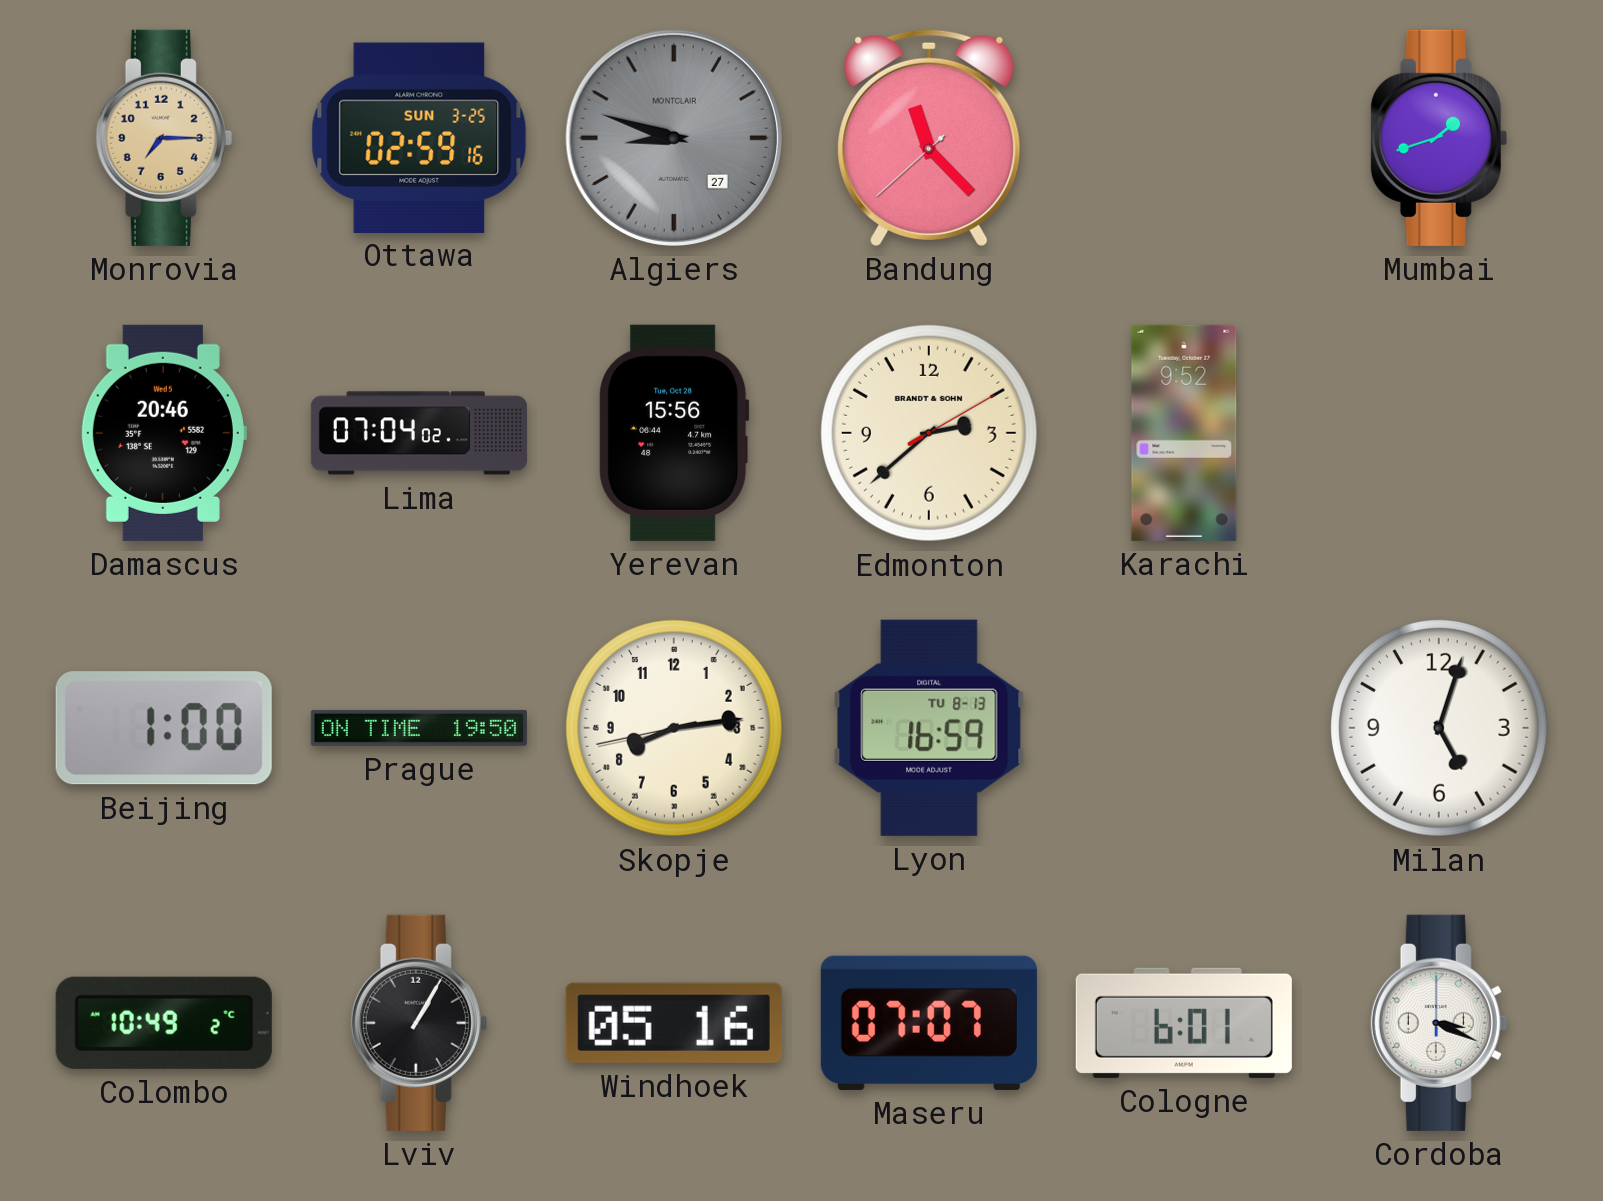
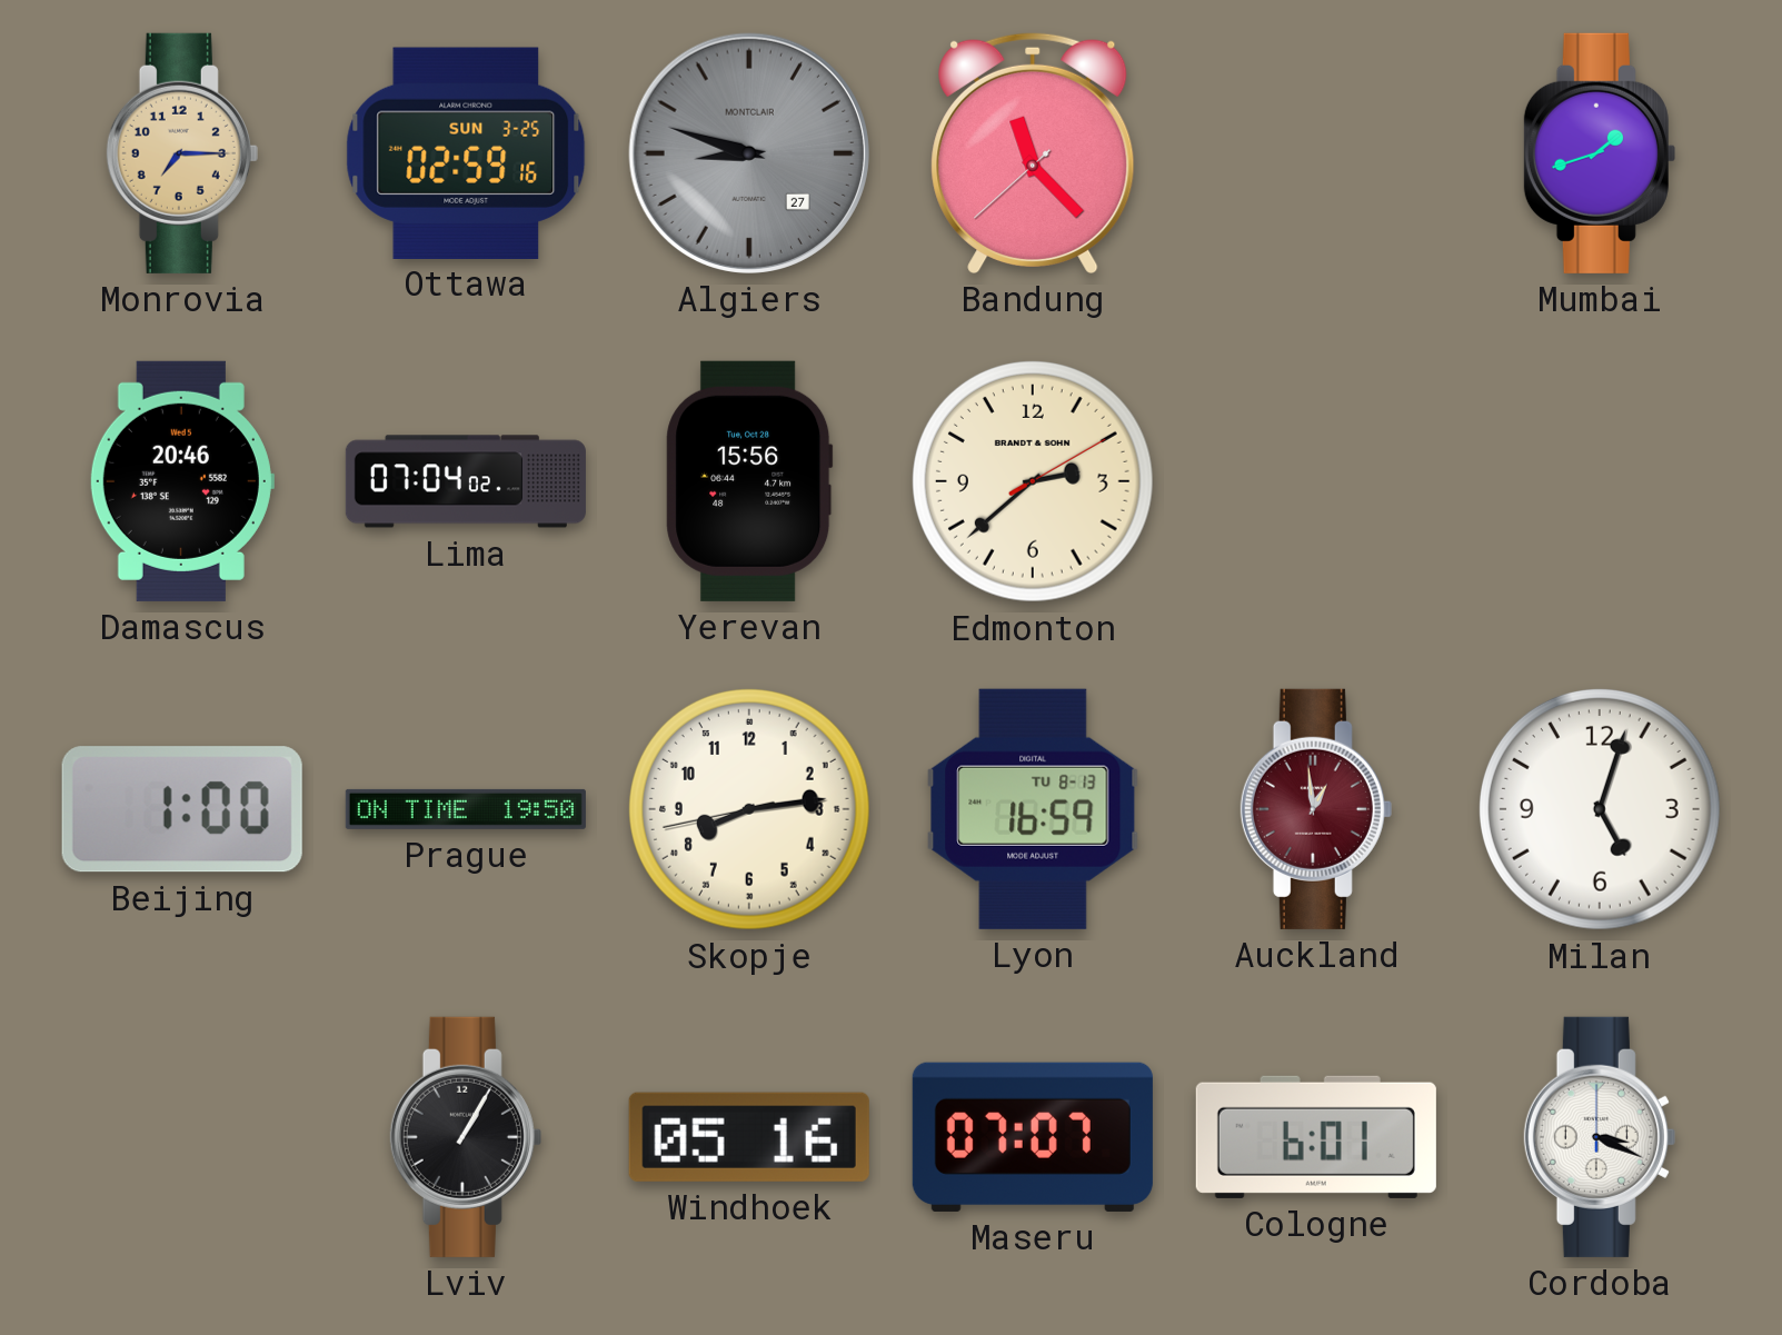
Karachi: 9:52 -> none
Auckland: none -> 12:59
Colombo: 10:49 -> none
